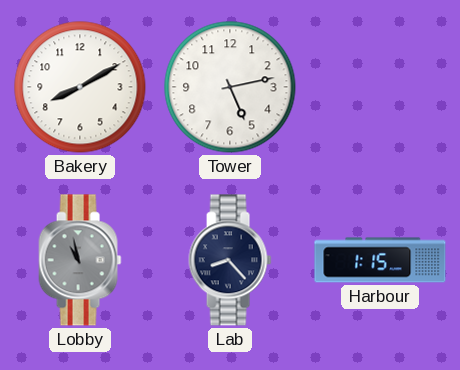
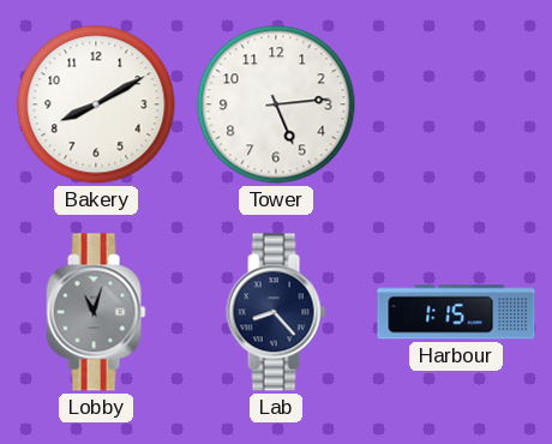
Tower: 5:13 -> 5:14
Lobby: 10:58 -> 11:03
